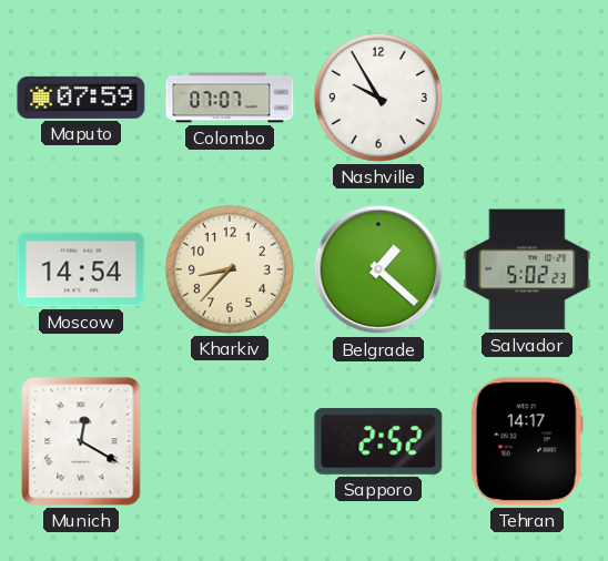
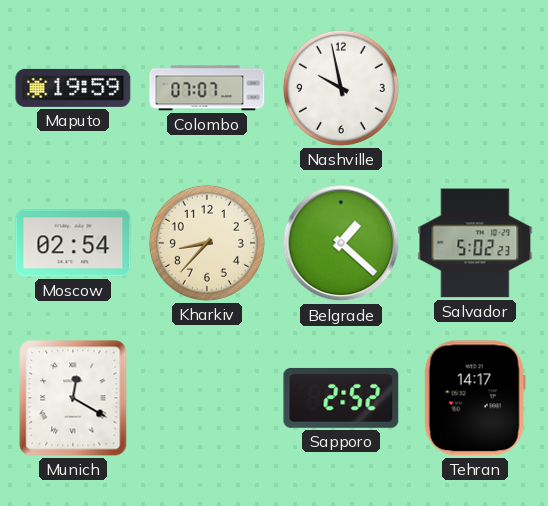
Maputo: 07:59 -> 19:59
Nashville: 9:55 -> 9:58
Moscow: 14:54 -> 02:54
